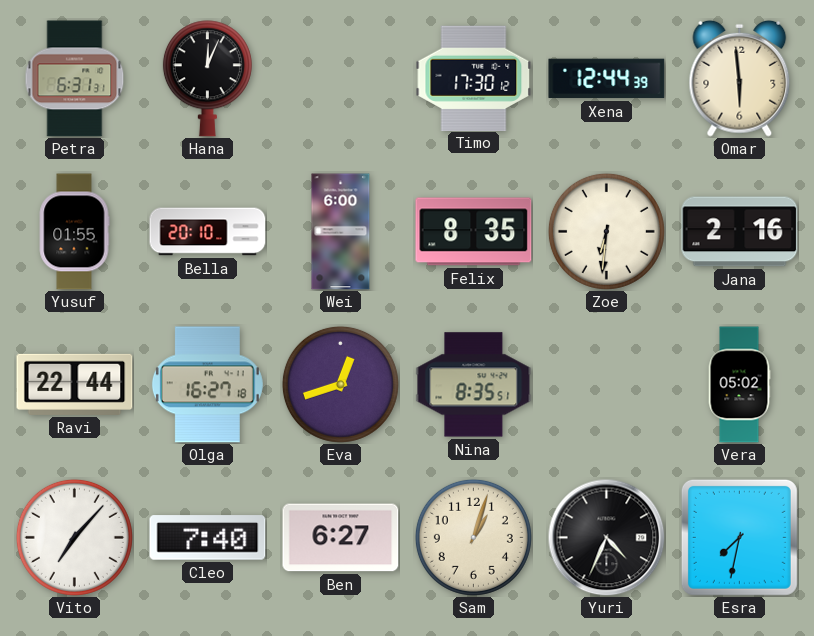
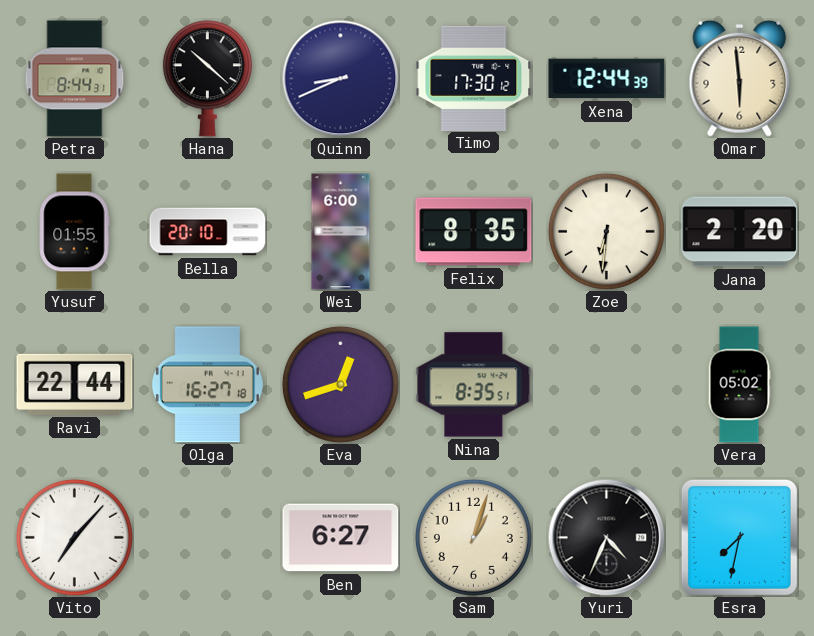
Petra: 6:31 -> 8:44
Hana: 12:04 -> 10:22
Quinn: none -> 8:41
Jana: 2:16 -> 2:20
Cleo: 7:40 -> none
